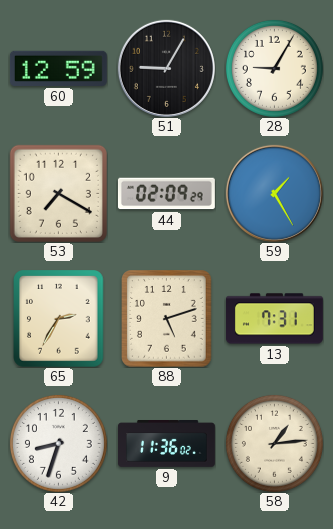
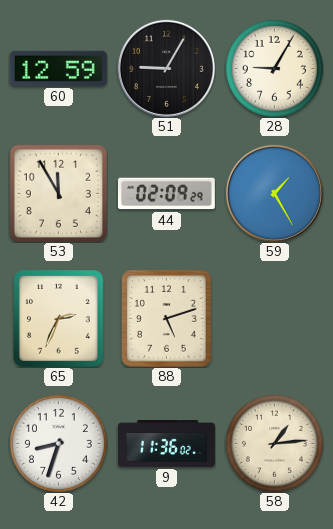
53: 7:20 -> 11:55
65: 2:35 -> 2:34
13: 7:31 -> none
